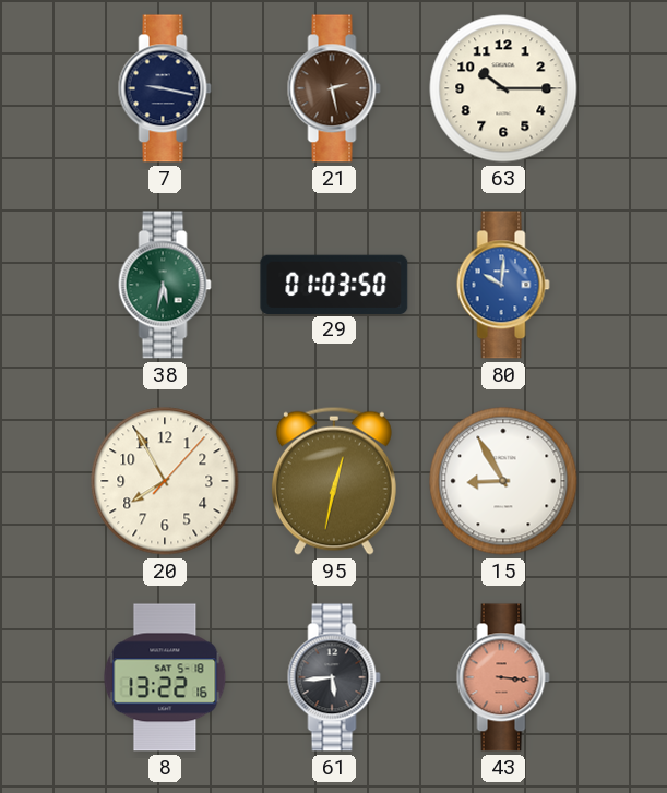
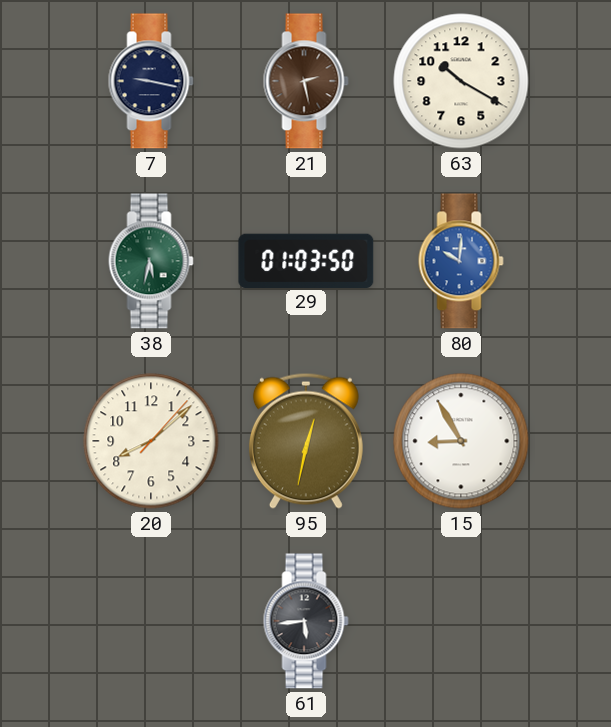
63: 10:15 -> 10:20
20: 7:55 -> 8:08
8: 13:22 -> none
43: 3:16 -> none
